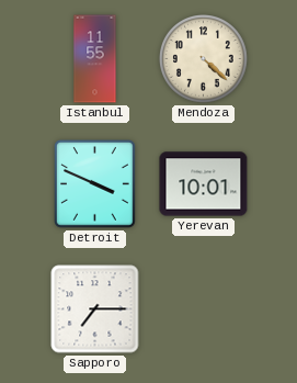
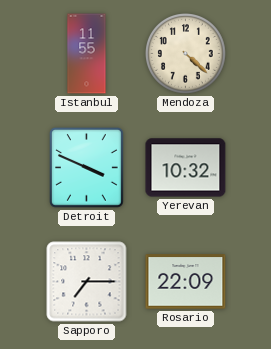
Yerevan: 10:01 -> 10:32
Rosario: none -> 22:09
